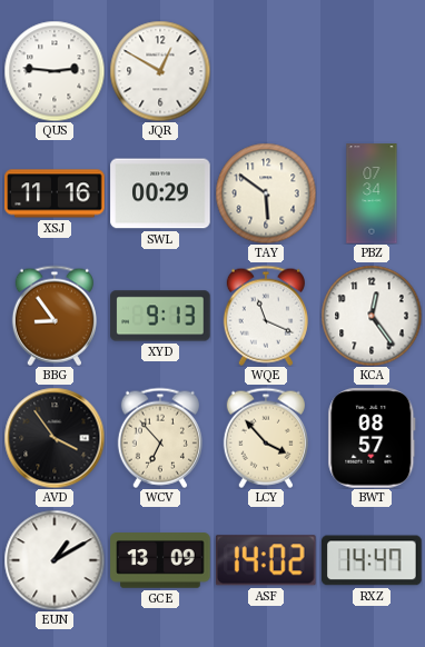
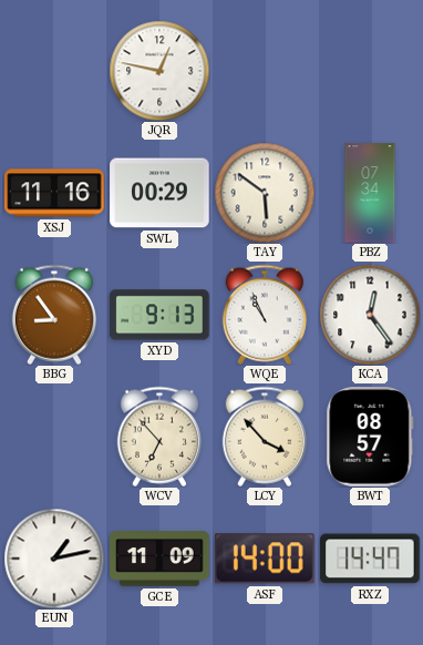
QUS: 2:46 -> none
JQR: 12:50 -> 12:47
WQE: 11:19 -> 10:56
AVD: 3:54 -> none
EUN: 1:10 -> 1:13
GCE: 13:09 -> 11:09
ASF: 14:02 -> 14:00
